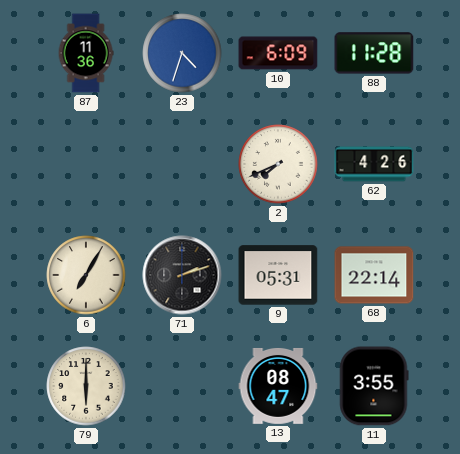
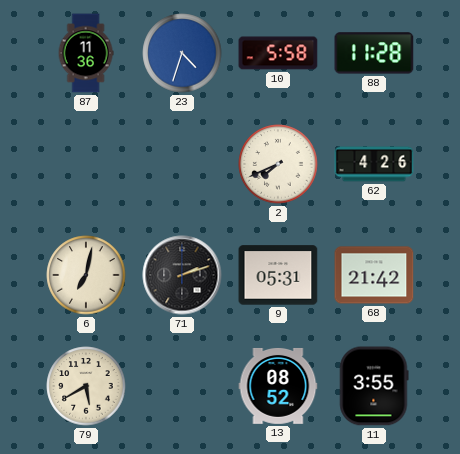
10: 6:09 -> 5:58
6: 7:05 -> 7:02
68: 22:14 -> 21:42
79: 6:00 -> 5:40
13: 08:47 -> 08:52
